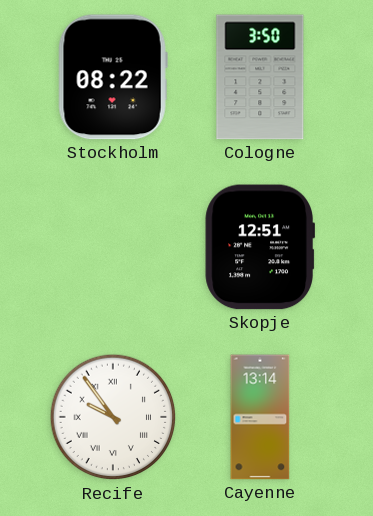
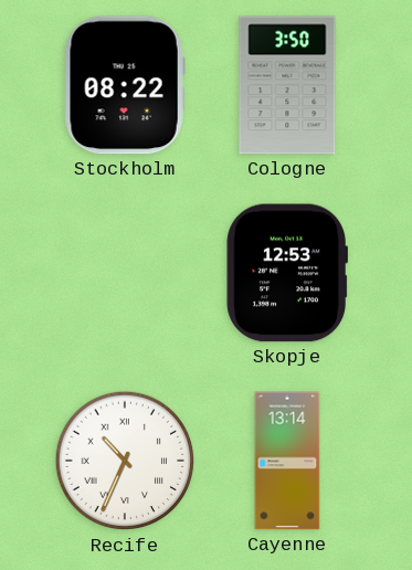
Skopje: 12:51 -> 12:53
Recife: 9:54 -> 10:34
